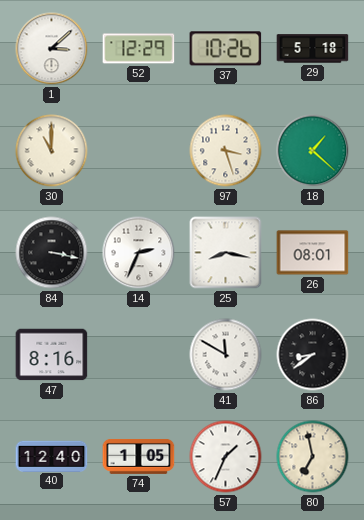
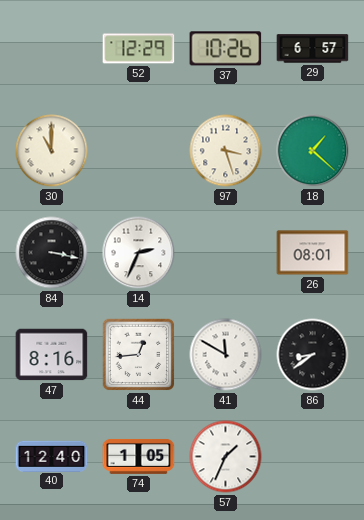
1: 3:08 -> none
29: 5:18 -> 6:57
25: 8:17 -> none
44: none -> 12:44
80: 6:58 -> none
